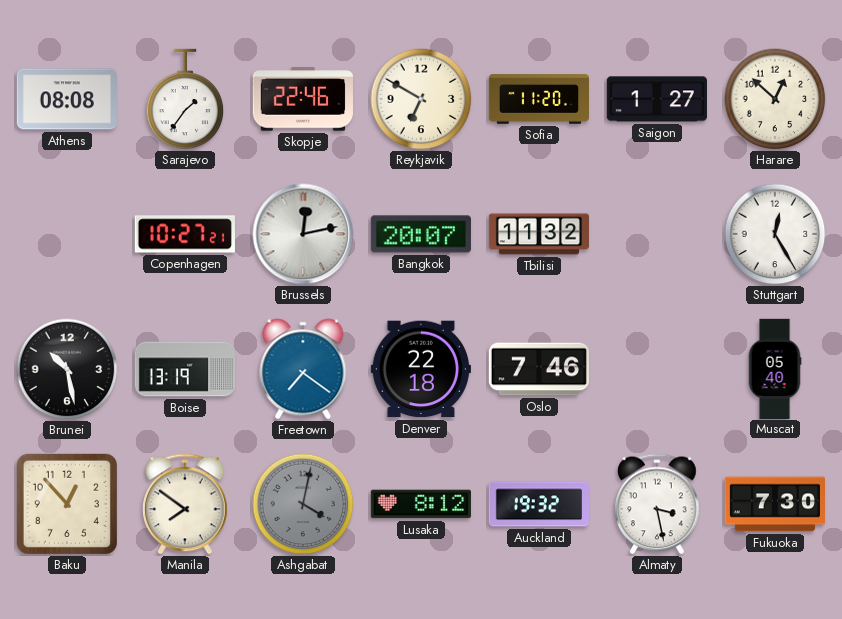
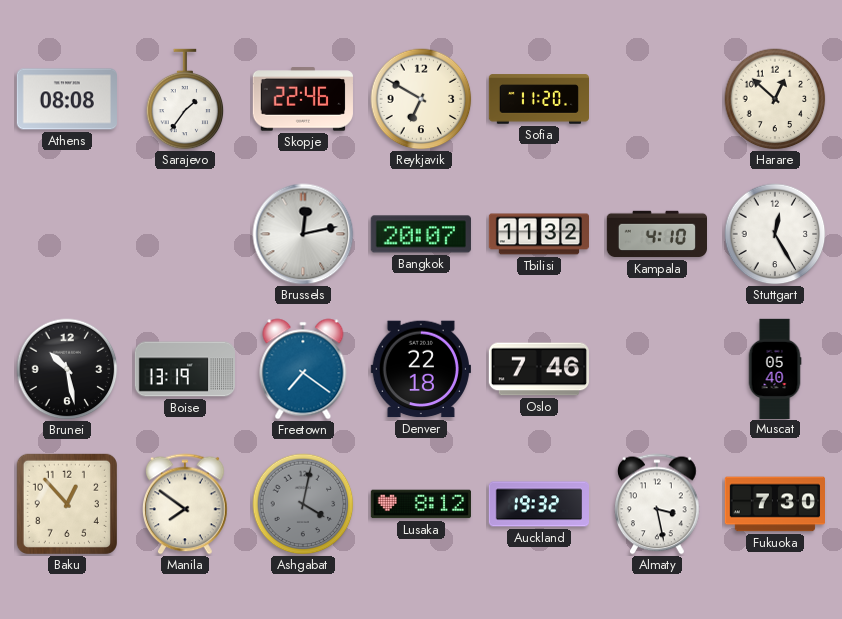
Saigon: 1:27 -> none
Copenhagen: 10:27 -> none
Kampala: none -> 4:10
